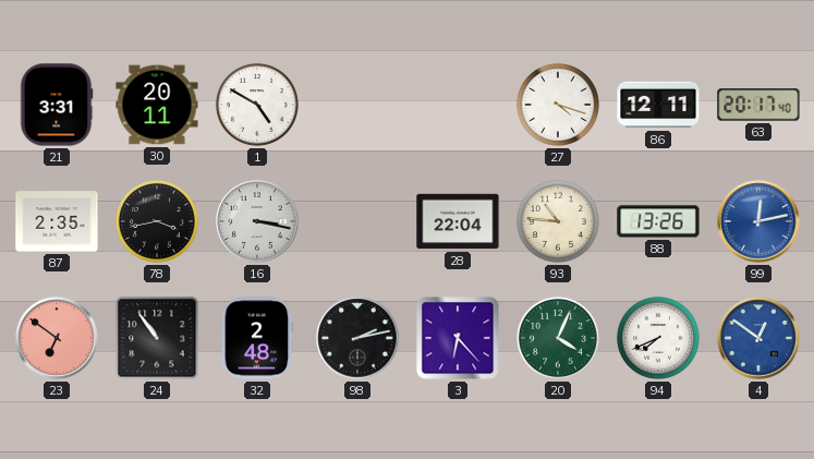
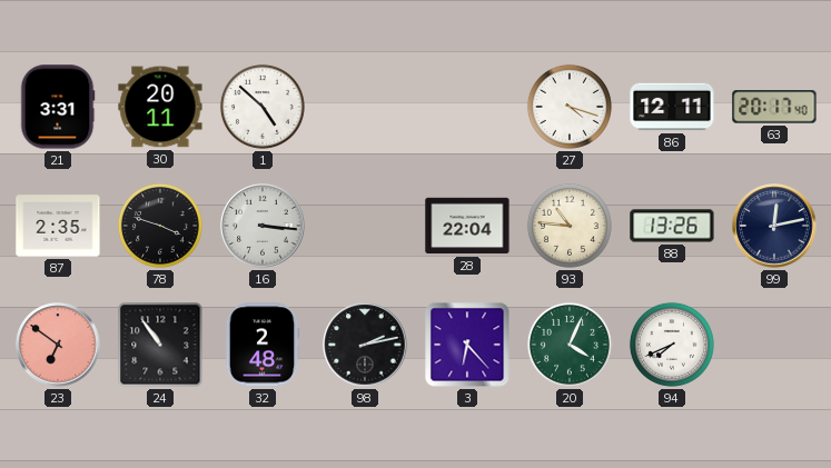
1: 4:50 -> 4:52
78: 3:43 -> 3:48
16: 3:17 -> 3:16
99 dial: blue -> navy
4: 12:51 -> none
